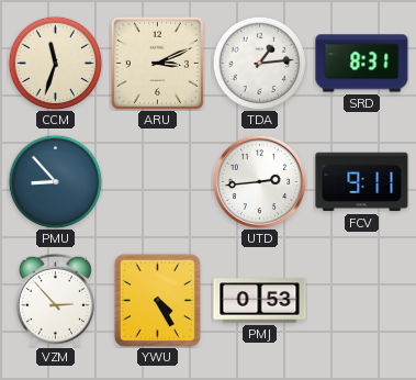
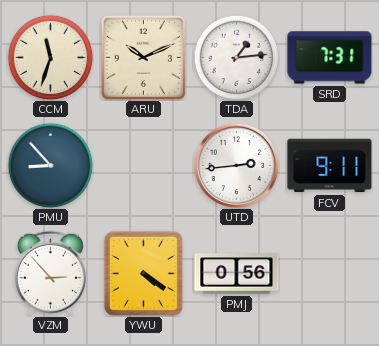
ARU: 3:11 -> 10:11
SRD: 8:31 -> 7:31
YWU: 4:25 -> 4:21
PMJ: 0:53 -> 0:56
